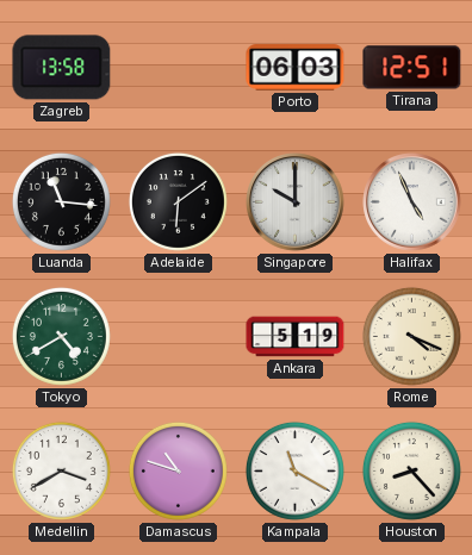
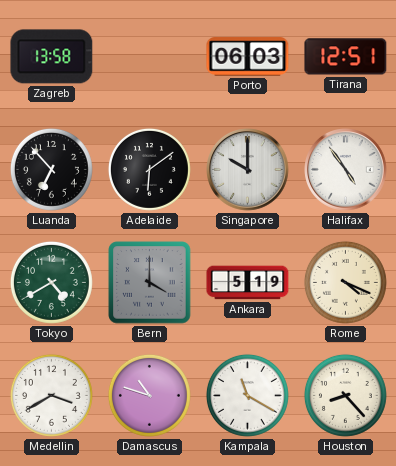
Luanda: 11:16 -> 6:53
Halifax: 4:56 -> 4:54
Bern: none -> 4:00
